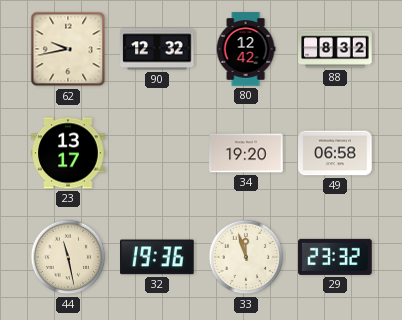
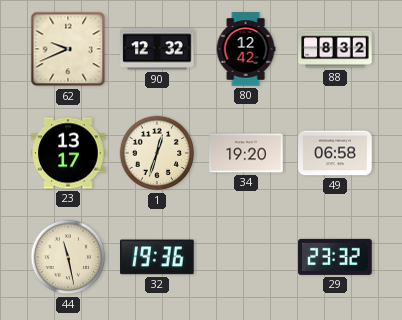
62: 9:43 -> 9:41
1: none -> 12:33
33: 11:57 -> none
